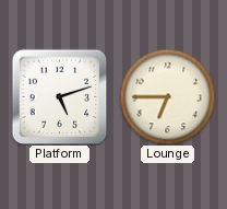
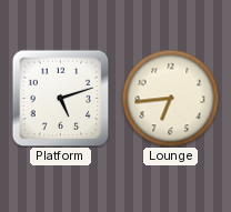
Lounge: 6:45 -> 6:44
